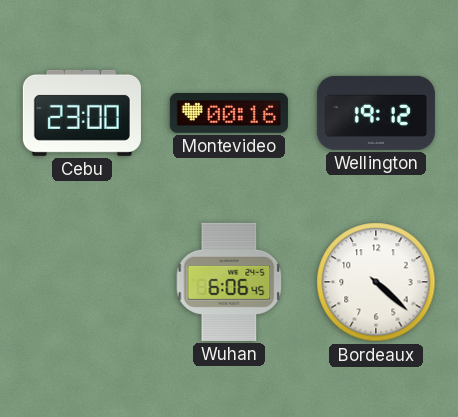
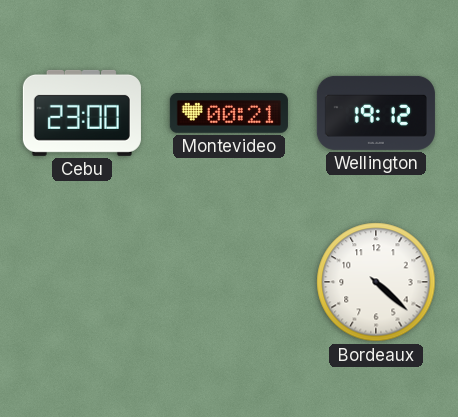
Montevideo: 00:16 -> 00:21
Wuhan: 6:06 -> none
